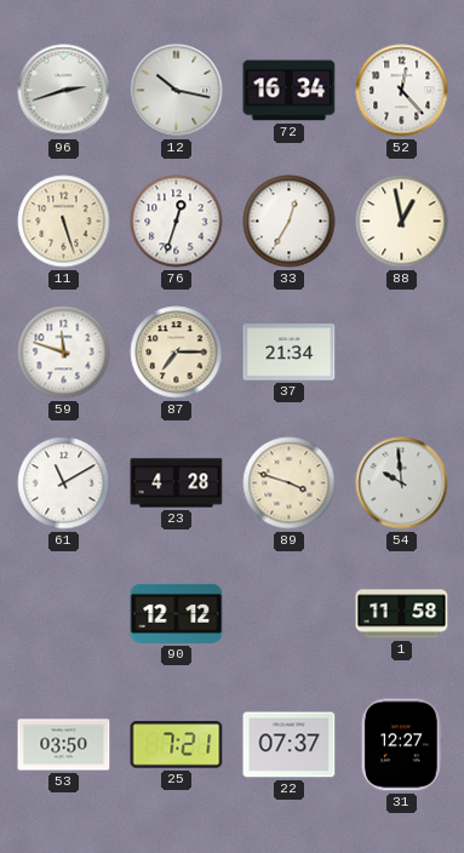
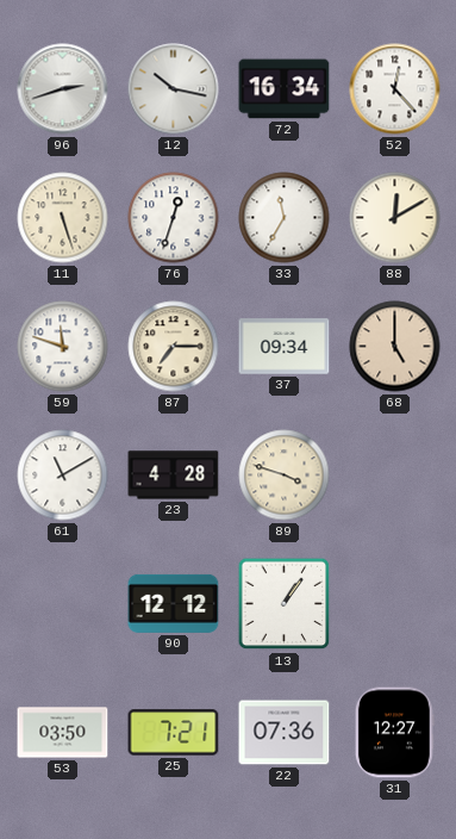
33: 12:35 -> 11:35
88: 12:58 -> 12:10
37: 21:34 -> 09:34
68: none -> 5:00
54: 9:59 -> none
13: none -> 1:06
1: 11:58 -> none
22: 07:37 -> 07:36
